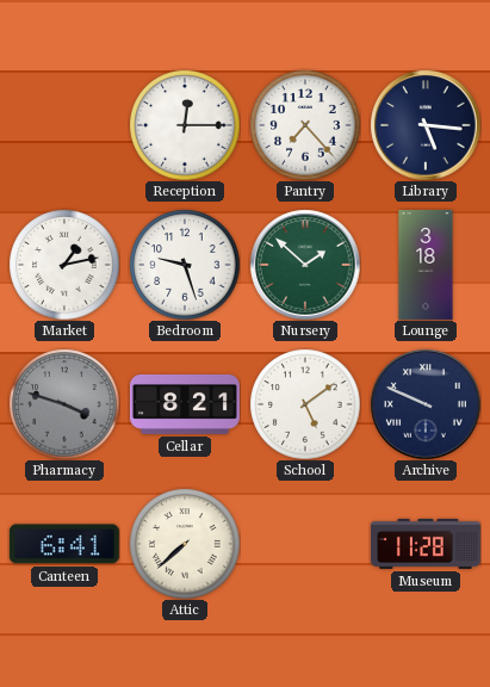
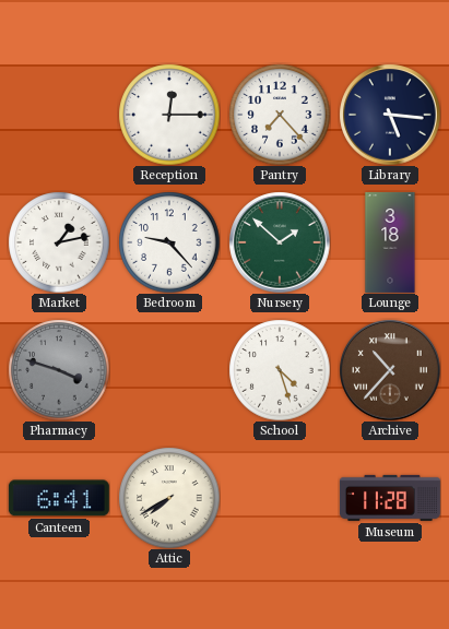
Bedroom: 9:27 -> 9:23
Cellar: 8:21 -> none
School: 5:09 -> 4:27
Archive: 9:49 -> 10:37
Archive dial: navy -> brown
Attic: 7:38 -> 7:40
